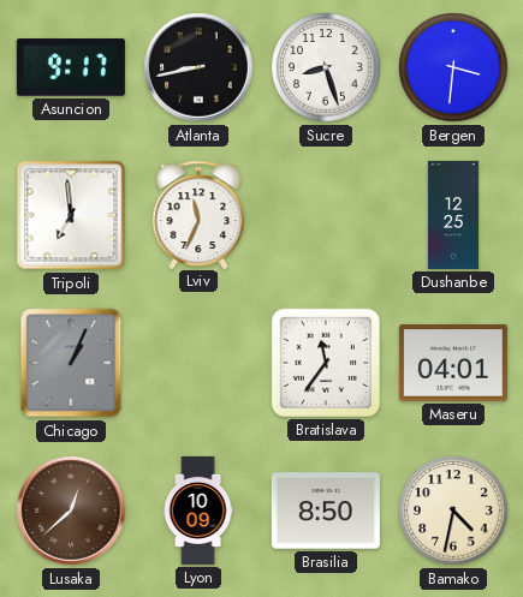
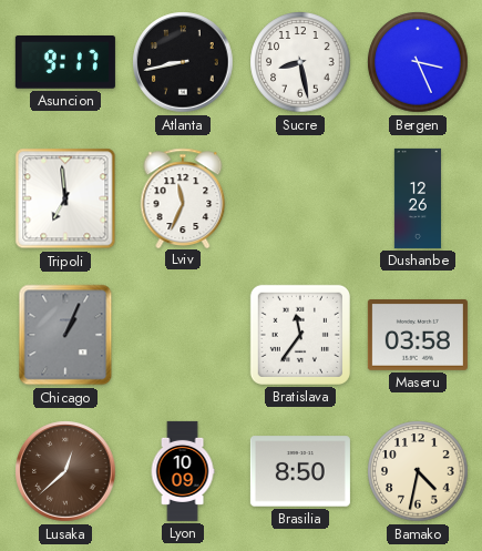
Sucre: 8:27 -> 8:28
Bergen: 3:31 -> 3:26
Dushanbe: 12:25 -> 12:26
Maseru: 04:01 -> 03:58
